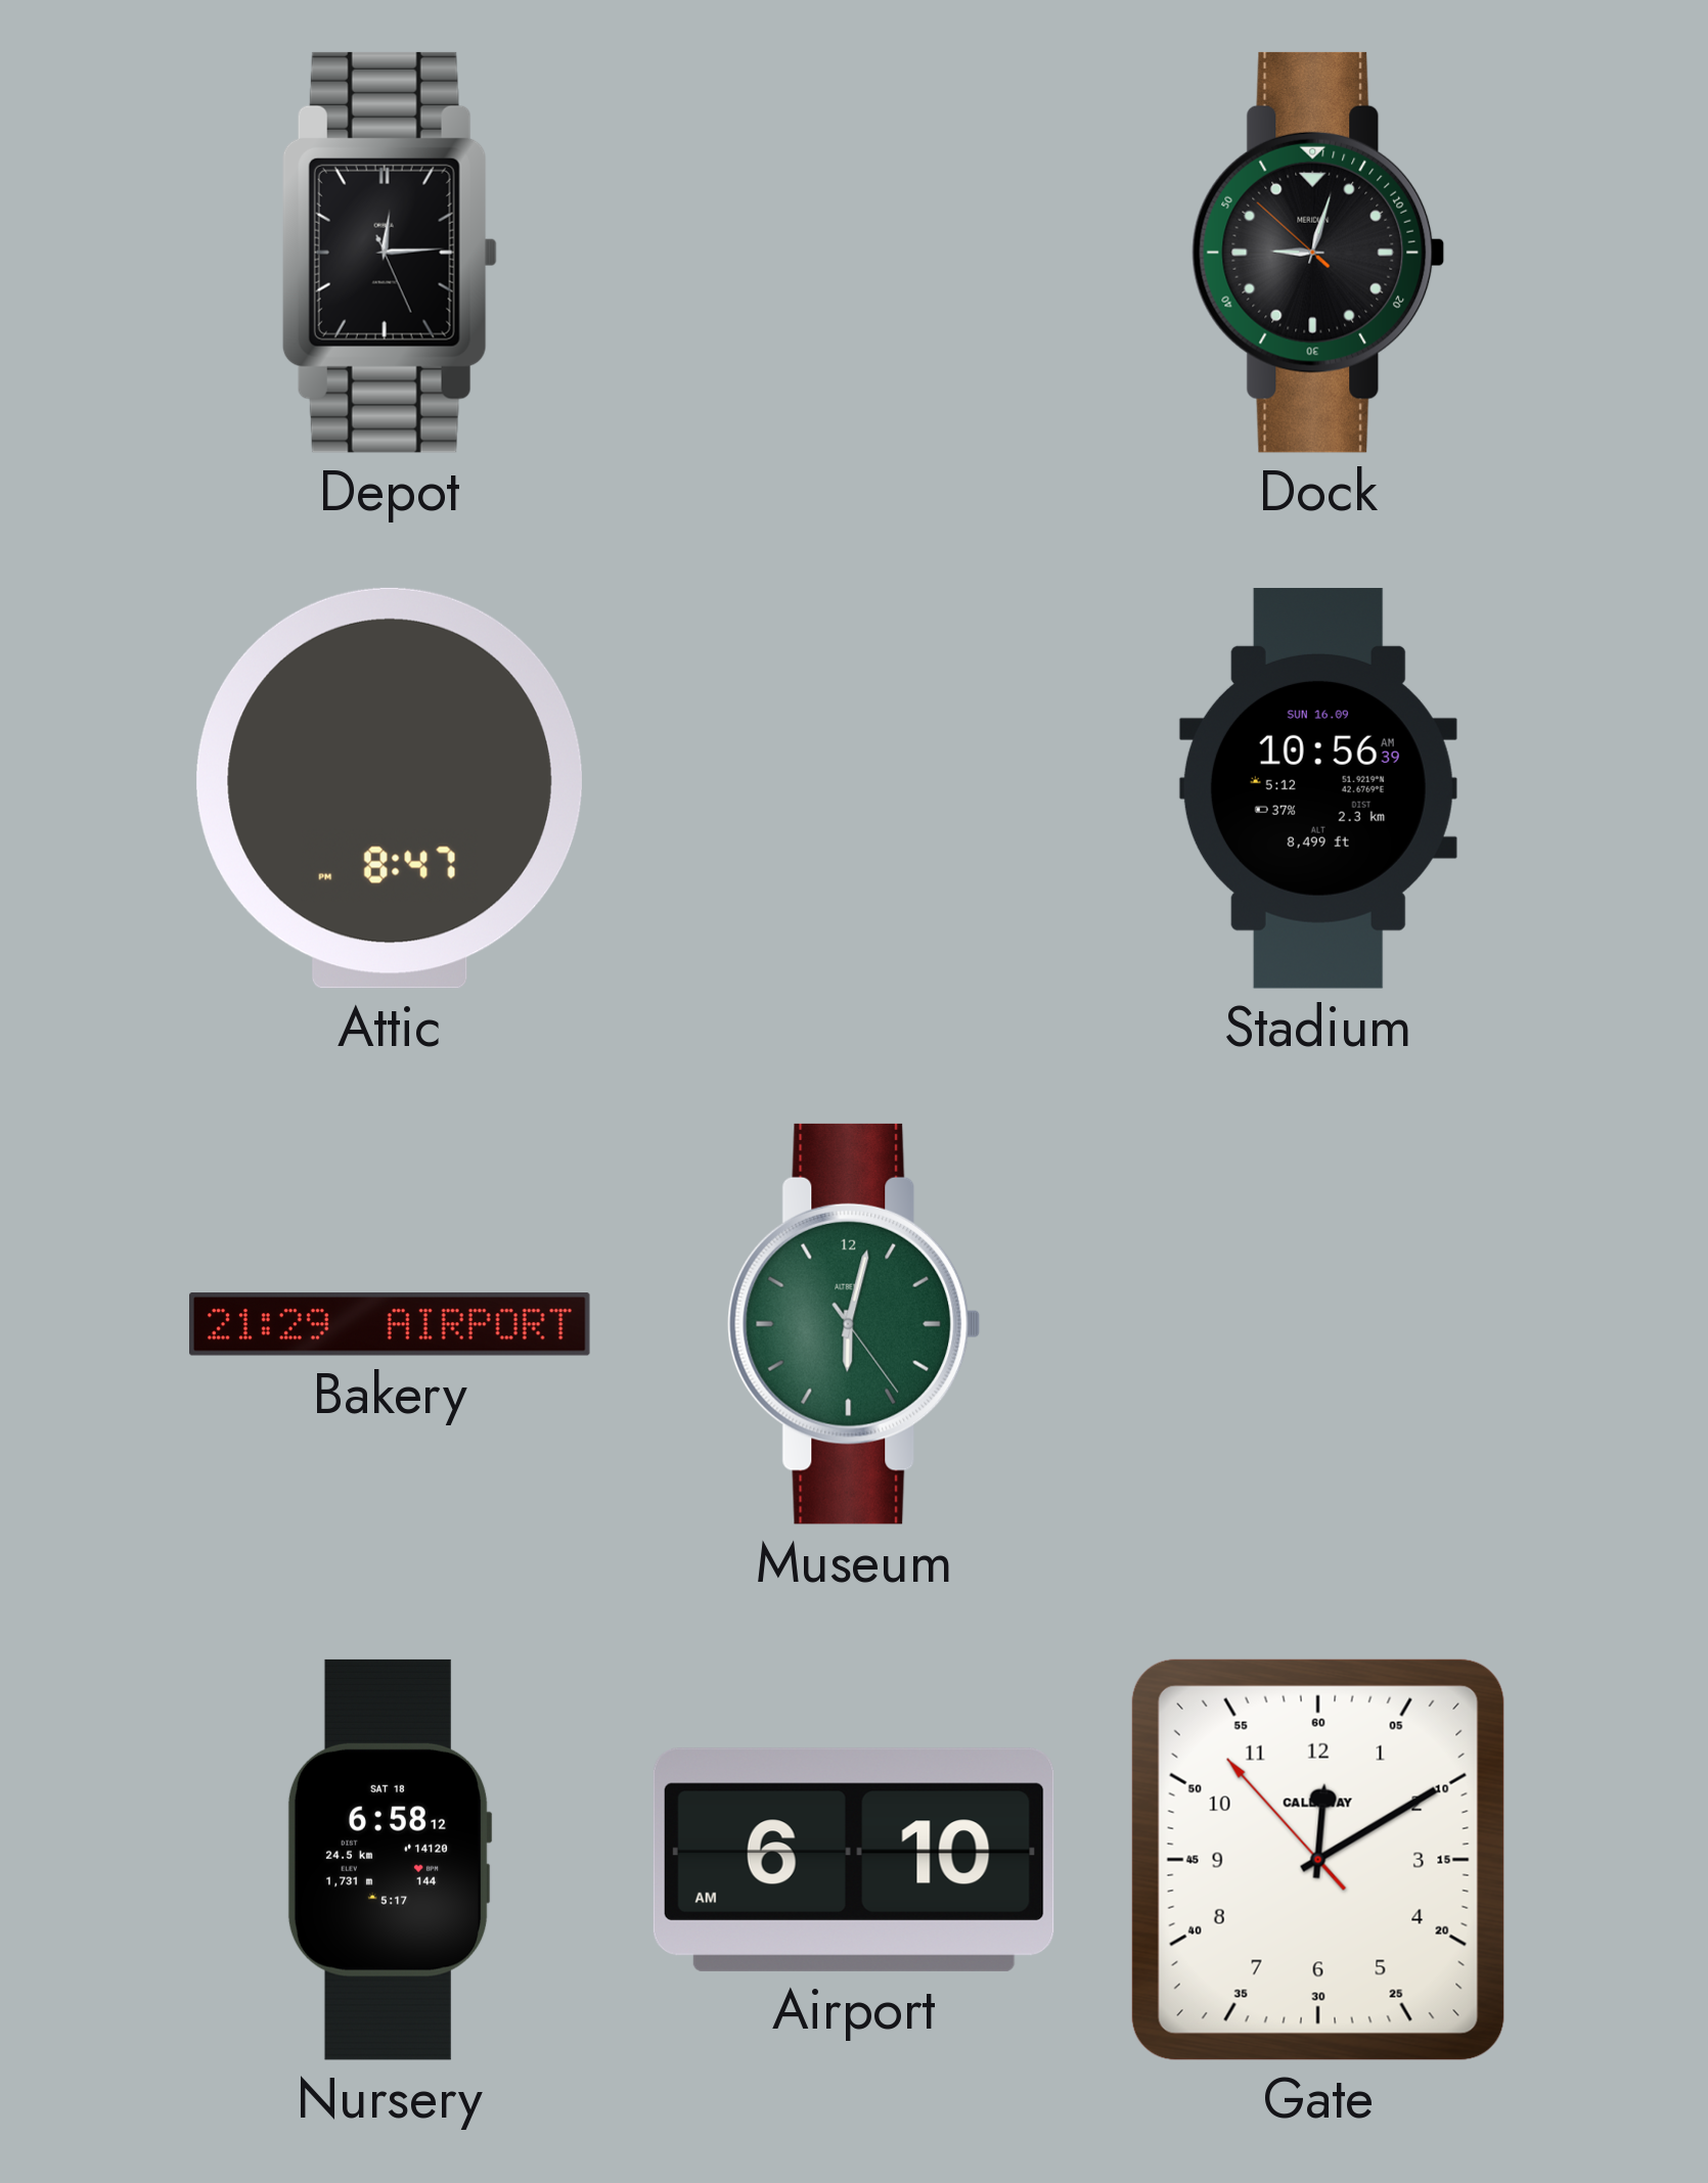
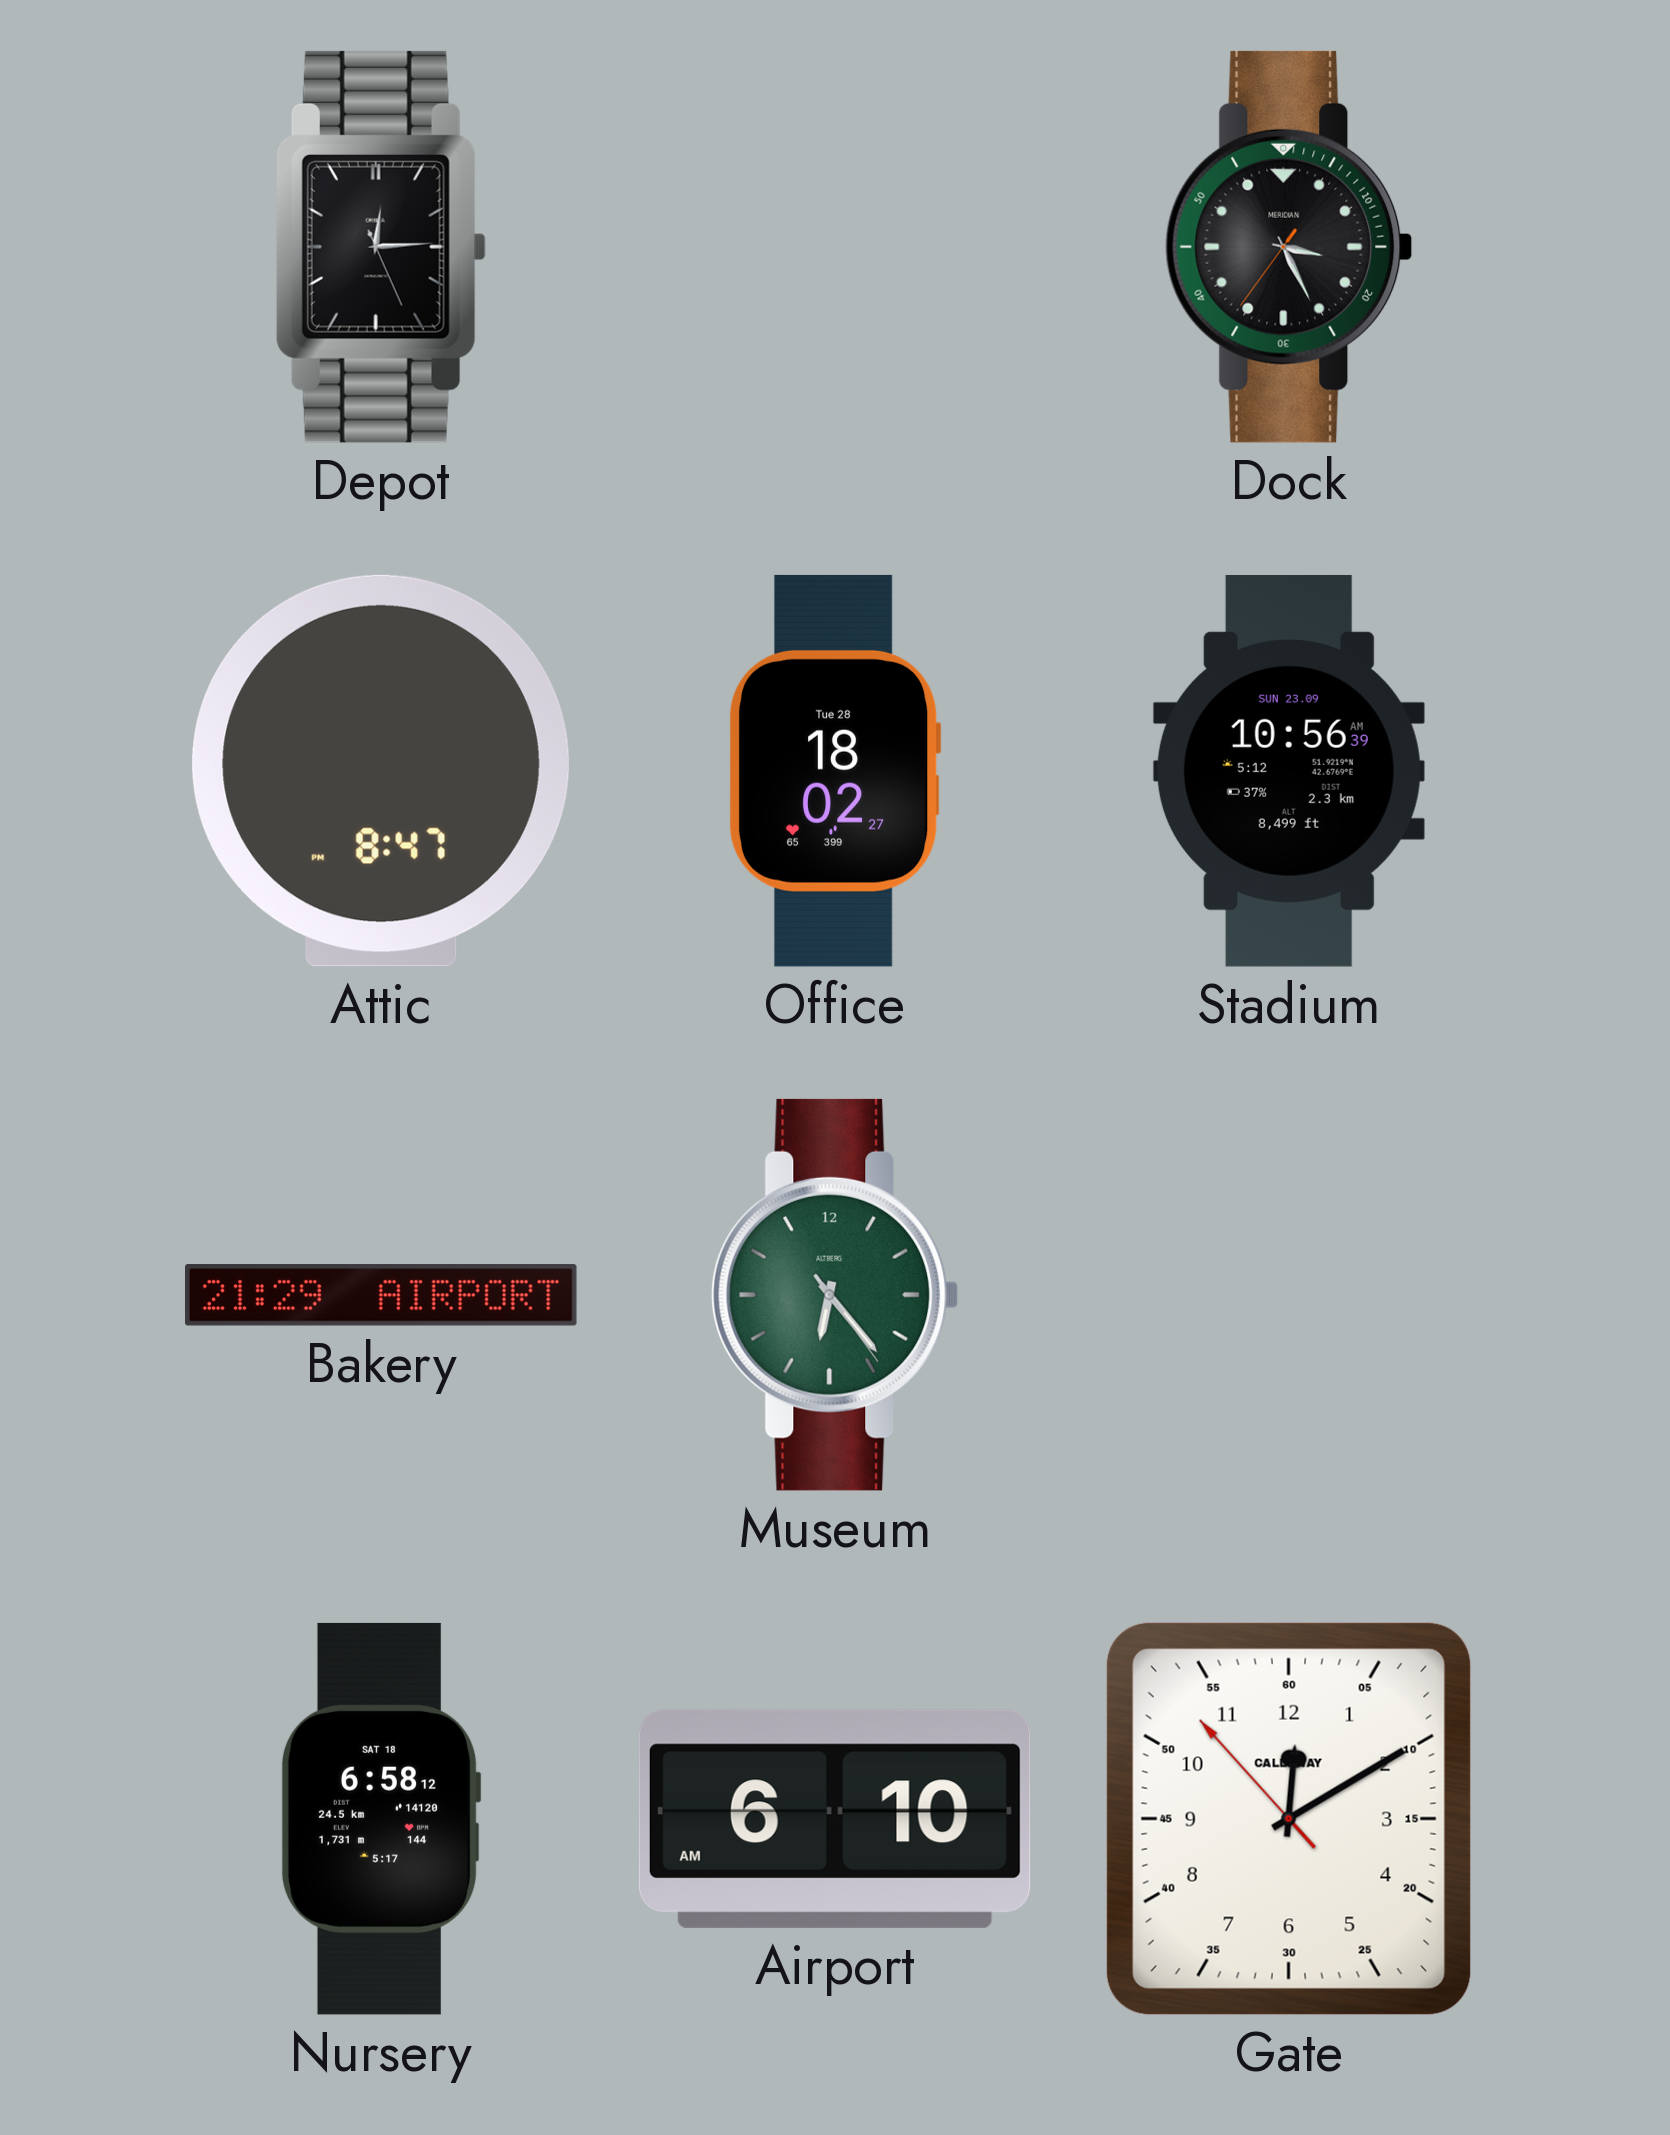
Dock: 9:02 -> 3:25
Office: none -> 18:02
Stadium date: SUN 16.09 -> SUN 23.09
Museum: 6:02 -> 6:23
